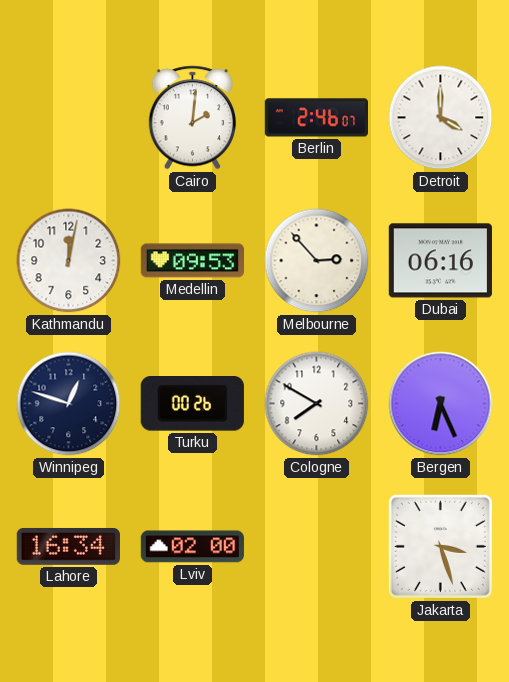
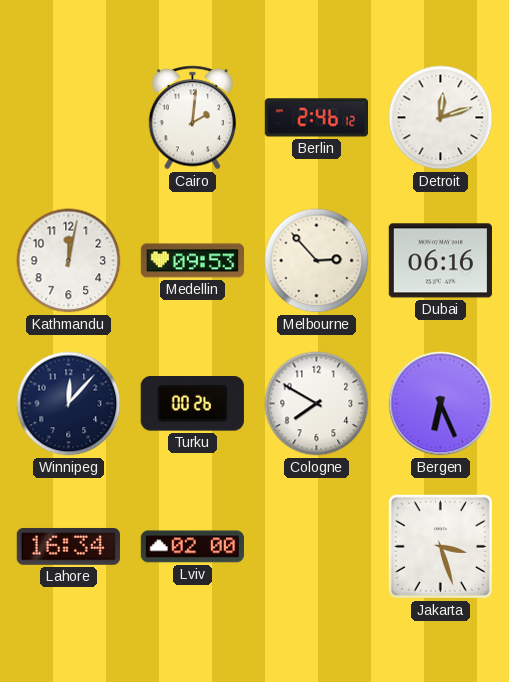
Berlin: 2:46:07 -> 2:46:12
Detroit: 4:00 -> 12:12
Winnipeg: 12:48 -> 12:07
